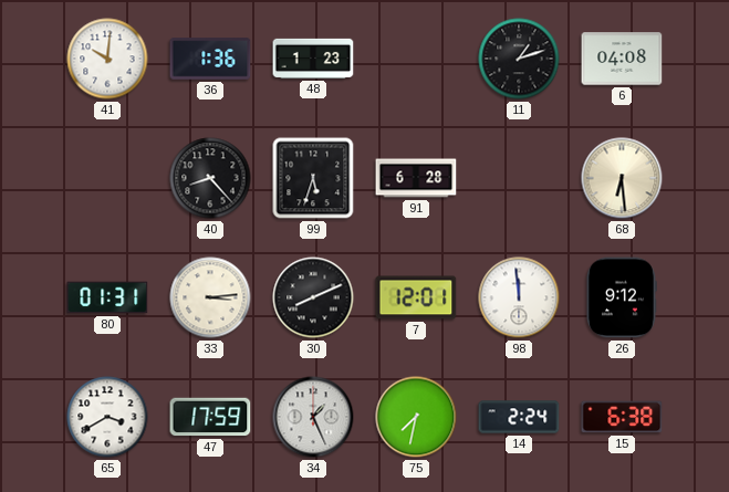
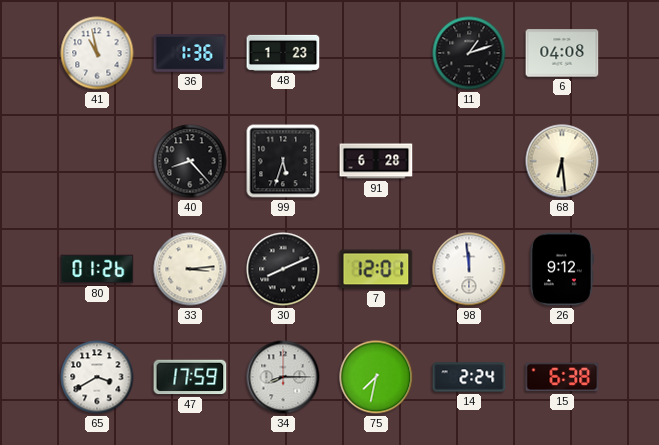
41: 10:01 -> 10:58
80: 01:31 -> 01:26
34: 1:26 -> 8:15
